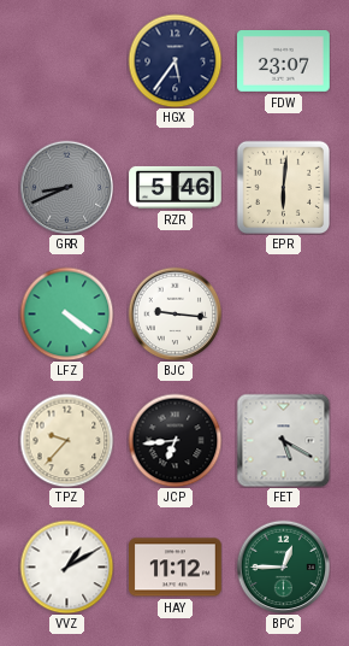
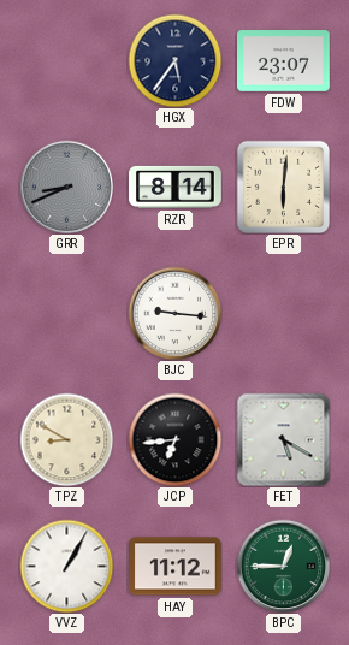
RZR: 5:46 -> 8:14
LFZ: 4:21 -> none
TPZ: 9:37 -> 8:50
VVZ: 1:10 -> 1:05
